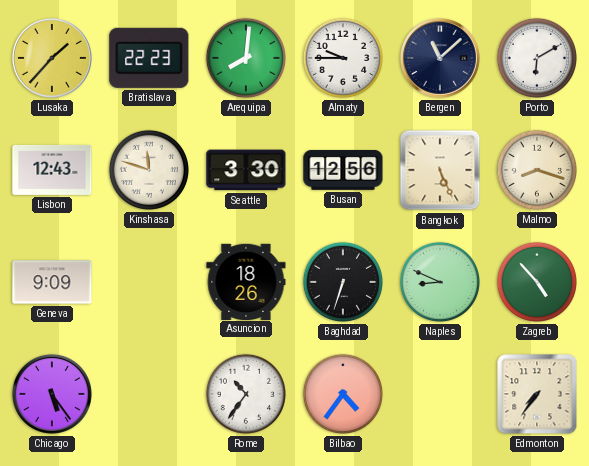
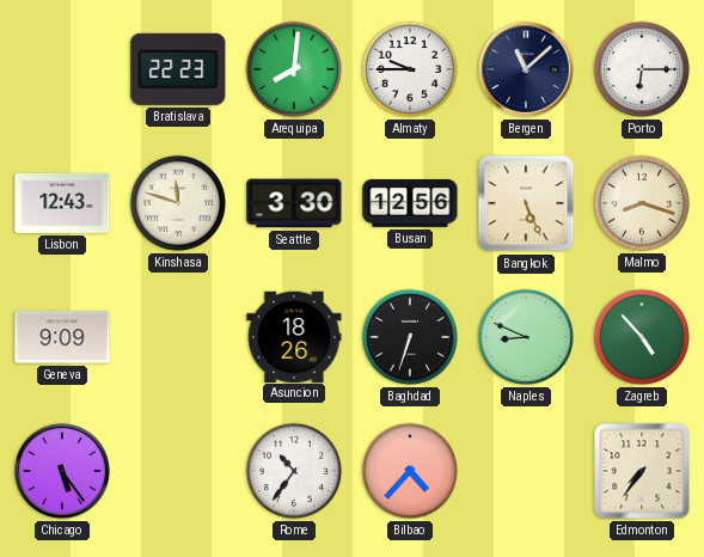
Lusaka: 1:37 -> none
Porto: 6:10 -> 6:15
Bilbao: 4:36 -> 4:37
